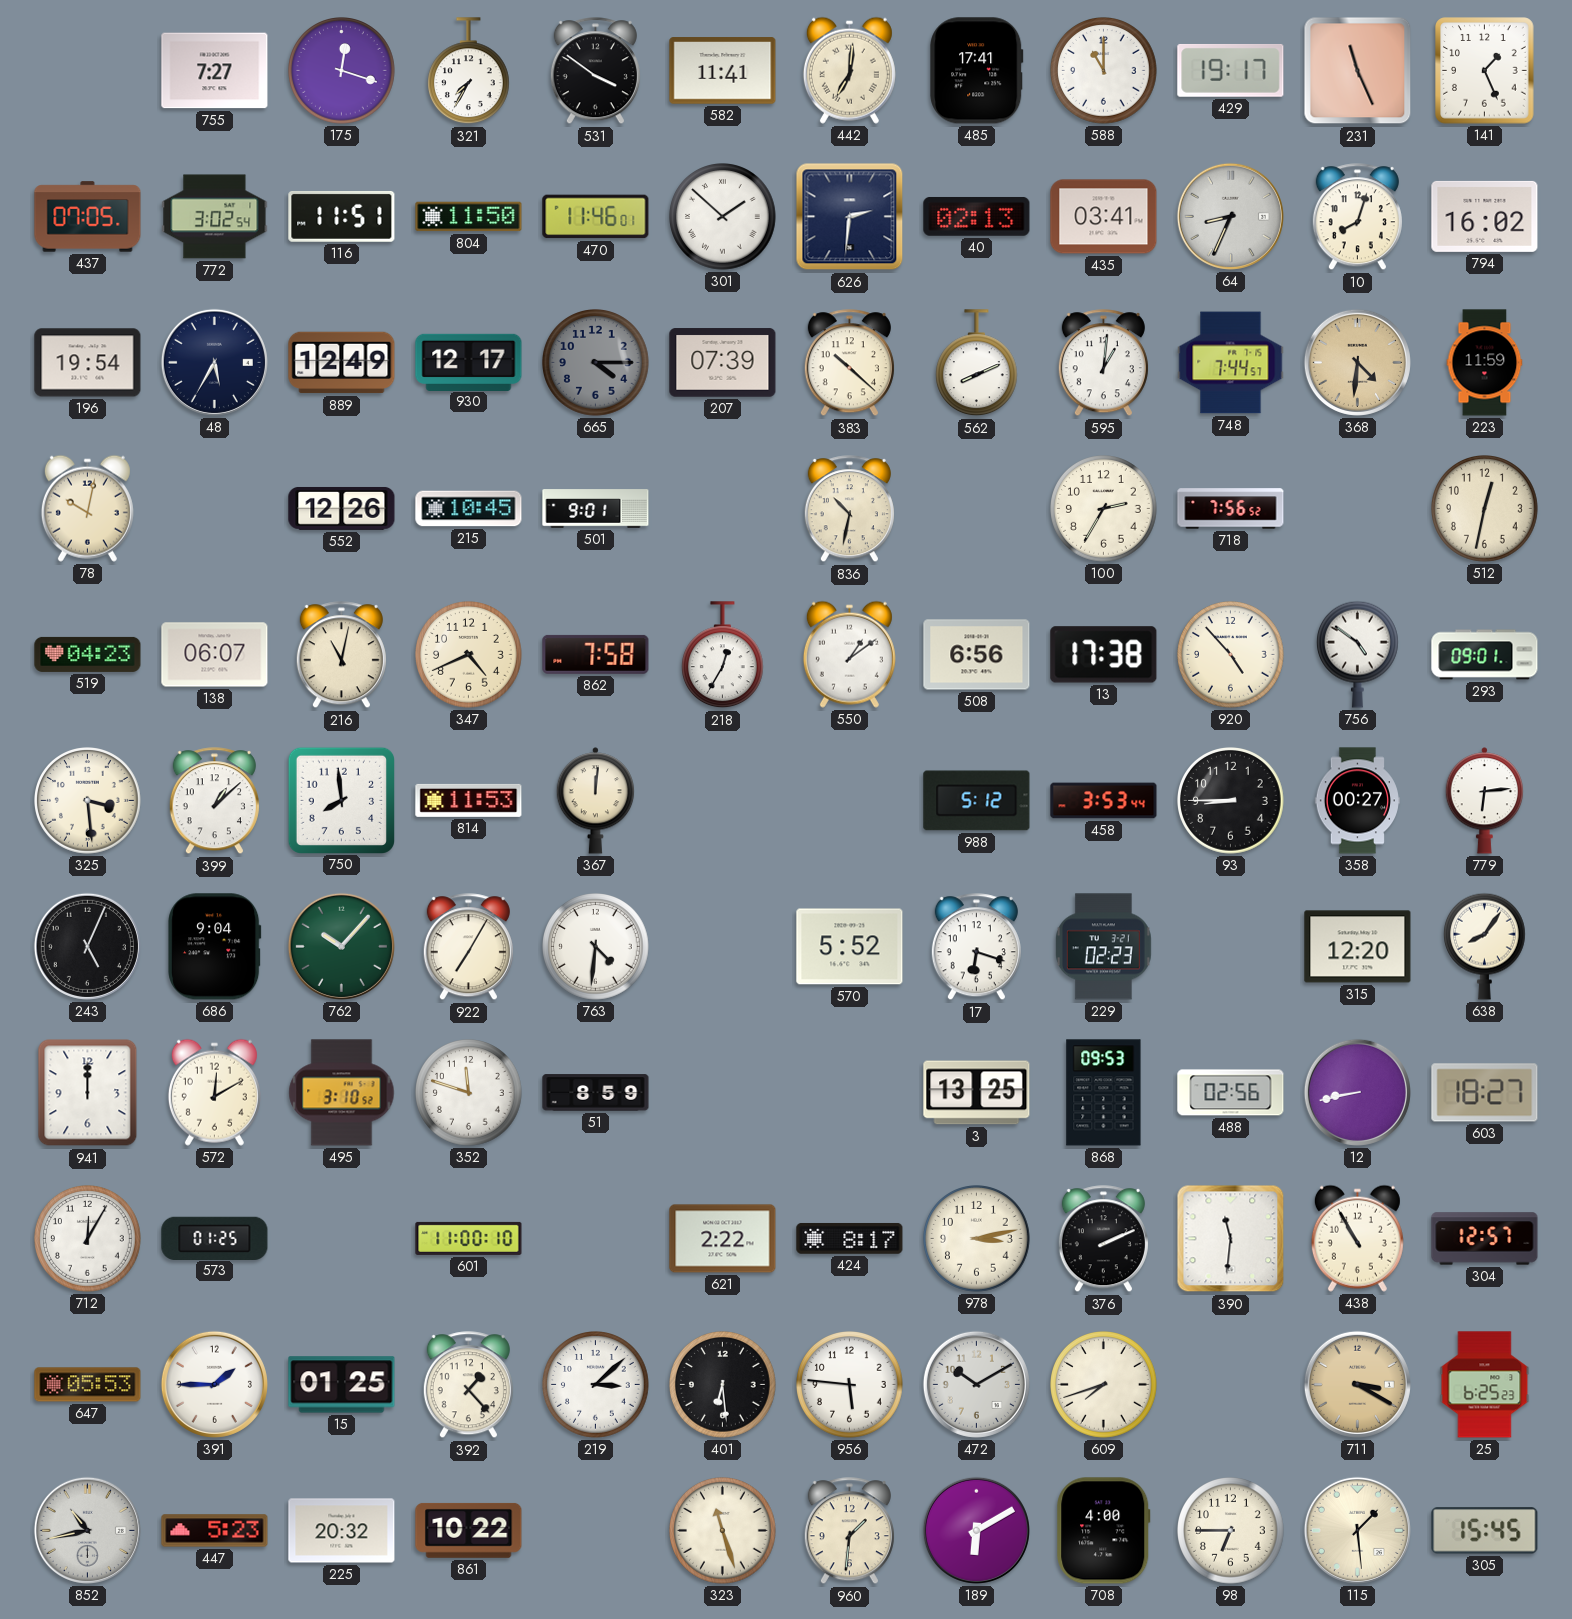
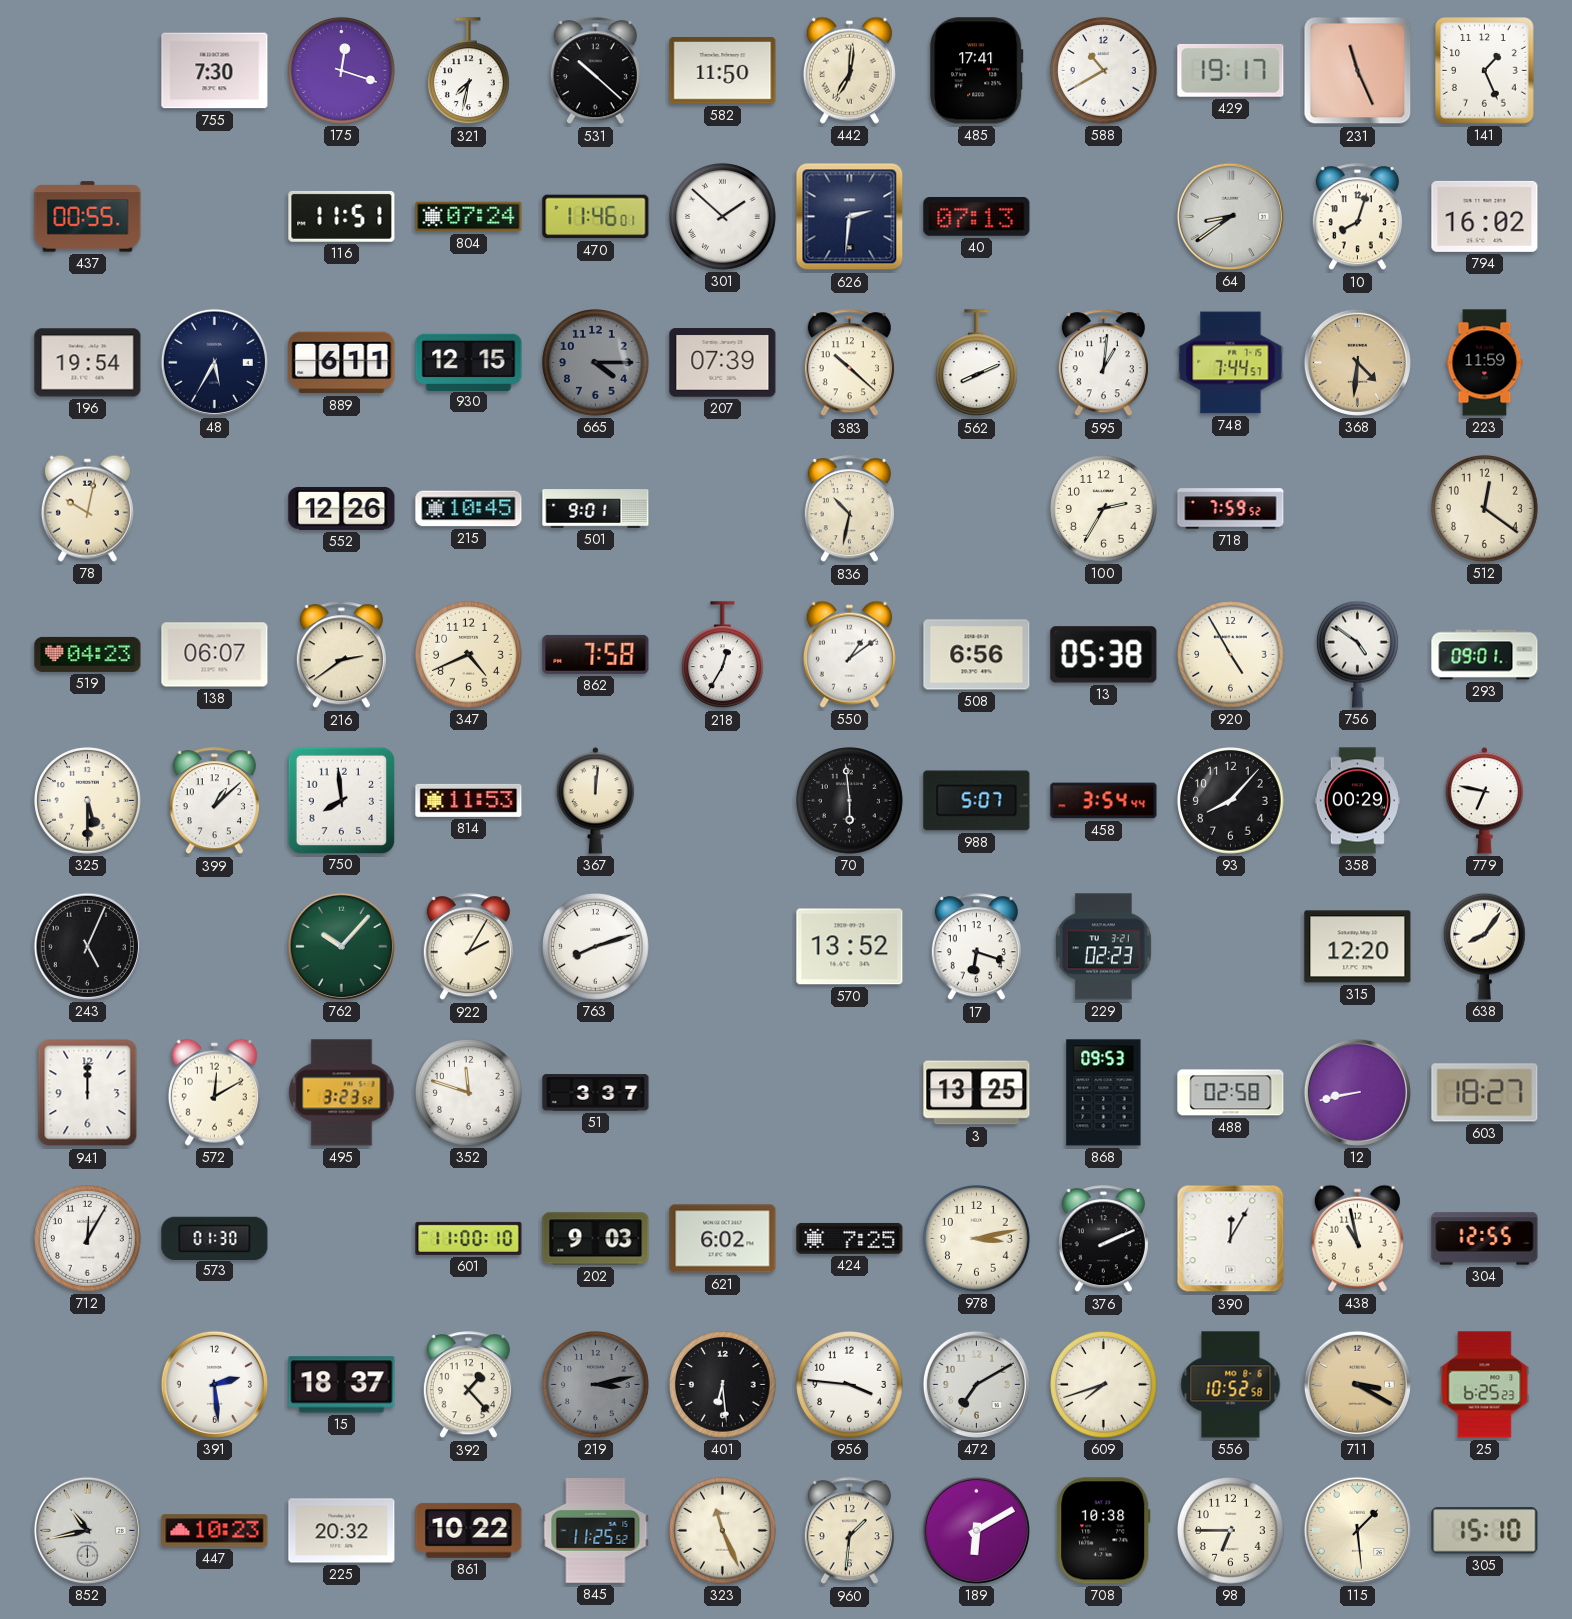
755: 7:27 -> 7:30
321: 7:35 -> 7:32
531: 3:51 -> 10:22
582: 11:41 -> 11:50
588: 11:00 -> 10:40
437: 07:05 -> 00:55
772: 3:02 -> none
804: 11:50 -> 07:24
40: 02:13 -> 07:13
435: 03:41 -> none
64: 8:34 -> 8:39
889: 12:49 -> 6:11
930: 12:17 -> 12:15
718: 7:56 -> 7:59
512: 12:32 -> 12:21
216: 11:02 -> 2:39
13: 17:38 -> 05:38
920: 4:53 -> 4:55
325: 3:29 -> 5:30
70: none -> 5:59
988: 5:12 -> 5:07
458: 3:53 -> 3:54
93: 8:45 -> 8:07
358: 00:27 -> 00:29
779: 6:14 -> 6:47
686: 9:04 -> none
922: 7:05 -> 2:05
763: 4:31 -> 8:12
570: 5:52 -> 13:52
495: 3:10 -> 3:23
51: 8:59 -> 3:37
488: 02:56 -> 02:58
573: 01:25 -> 01:30
202: none -> 9:03
621: 2:22 -> 6:02
424: 8:17 -> 7:25
390: 11:31 -> 12:05
438: 10:55 -> 10:58
304: 12:57 -> 12:55
647: 05:53 -> none
391: 1:45 -> 2:29
15: 01:25 -> 18:37
219: 3:08 -> 3:13
219 dial: white -> grey
956: 5:46 -> 3:46
472: 10:10 -> 7:10
556: none -> 10:52
447: 5:23 -> 10:23
845: none -> 11:25
323: 11:27 -> 11:26
708: 4:00 -> 10:38
305: 15:45 -> 15:10
